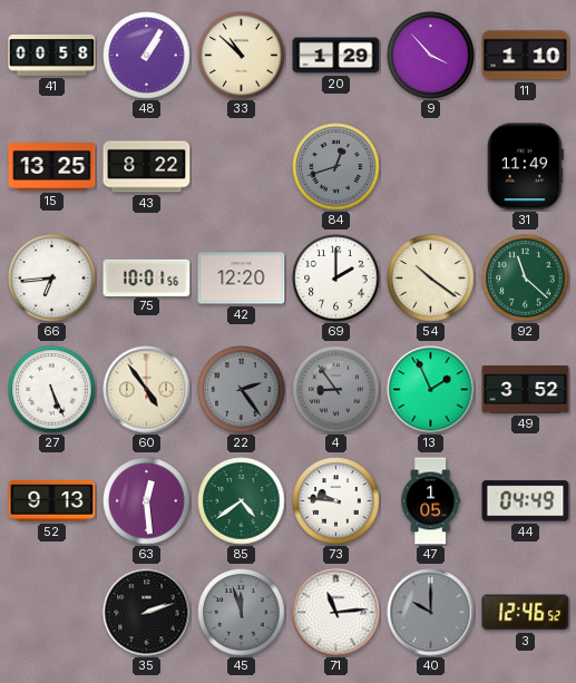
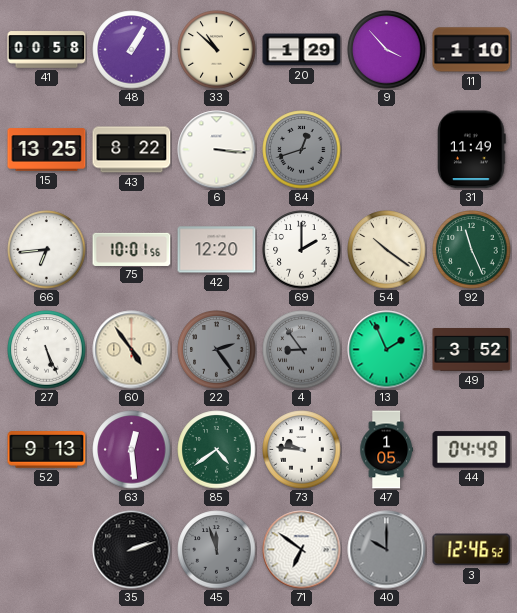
6: none -> 3:16
92: 11:22 -> 11:26
71: 11:14 -> 6:51
